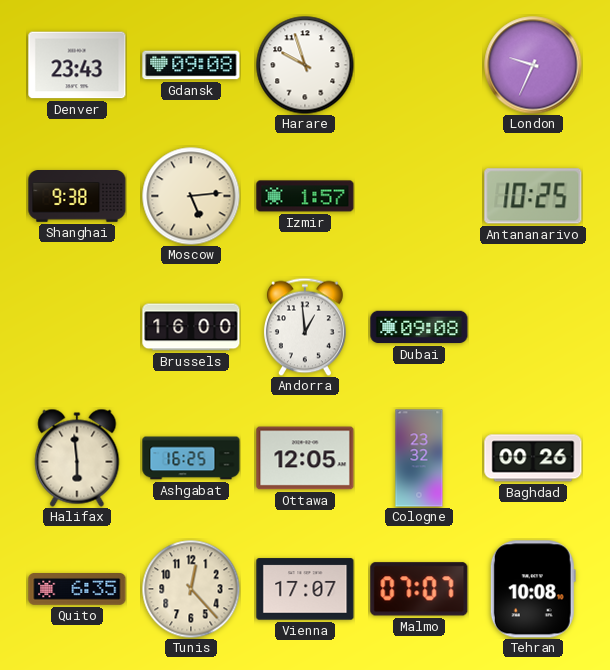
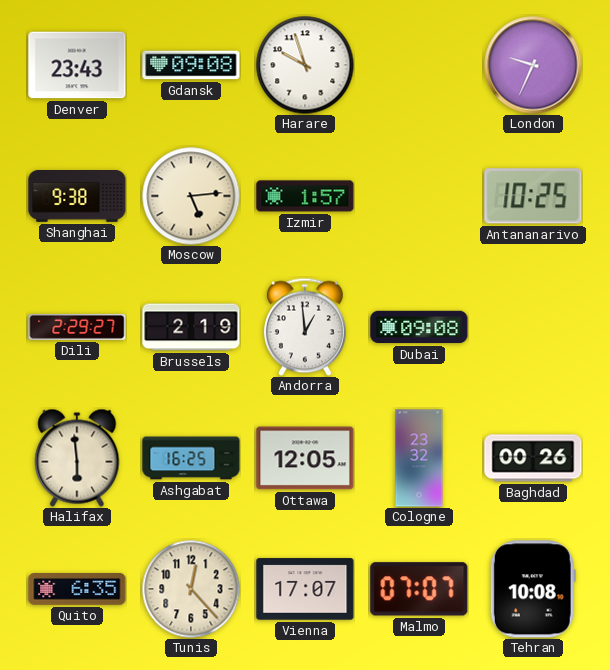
Dili: none -> 2:29
Brussels: 16:00 -> 2:19
